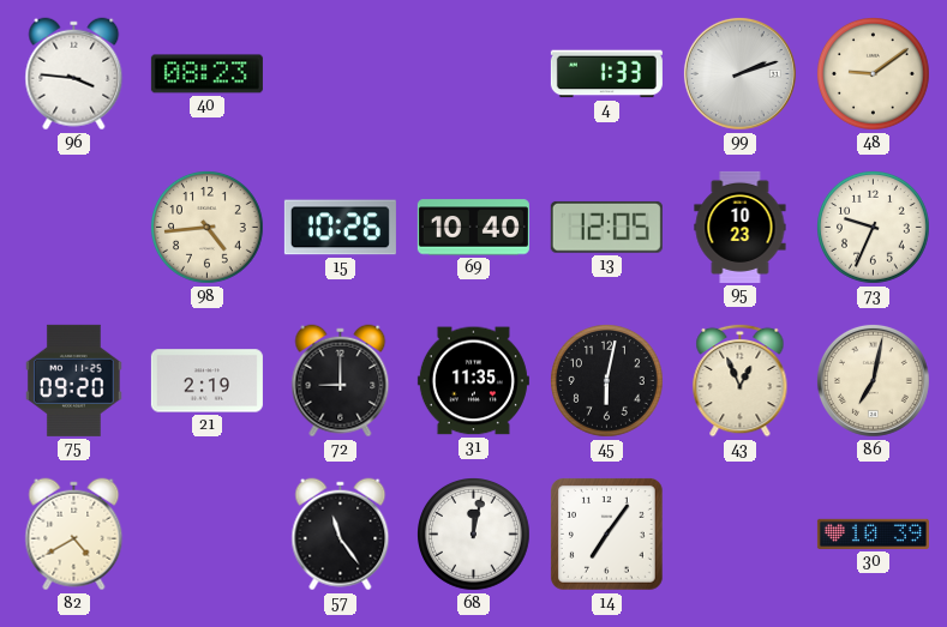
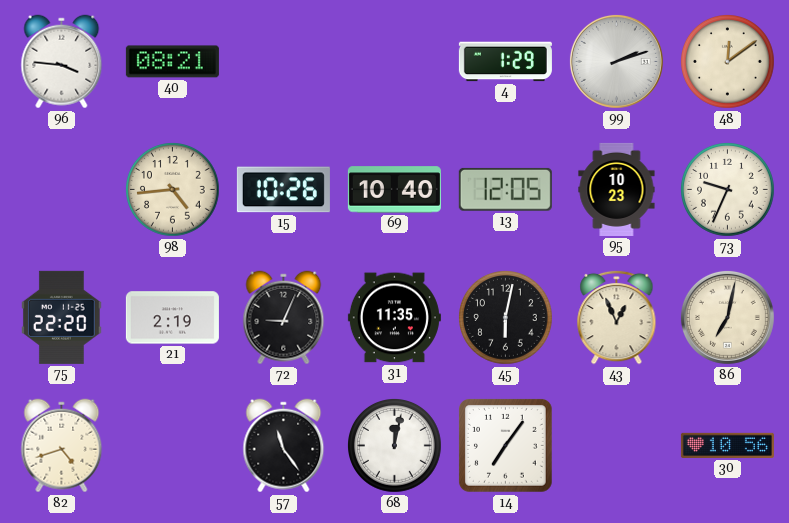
40: 08:23 -> 08:21
4: 1:33 -> 1:29
48: 9:09 -> 12:09
75: 09:20 -> 22:20
72: 9:00 -> 9:04
82: 4:40 -> 4:42
30: 10:39 -> 10:56
